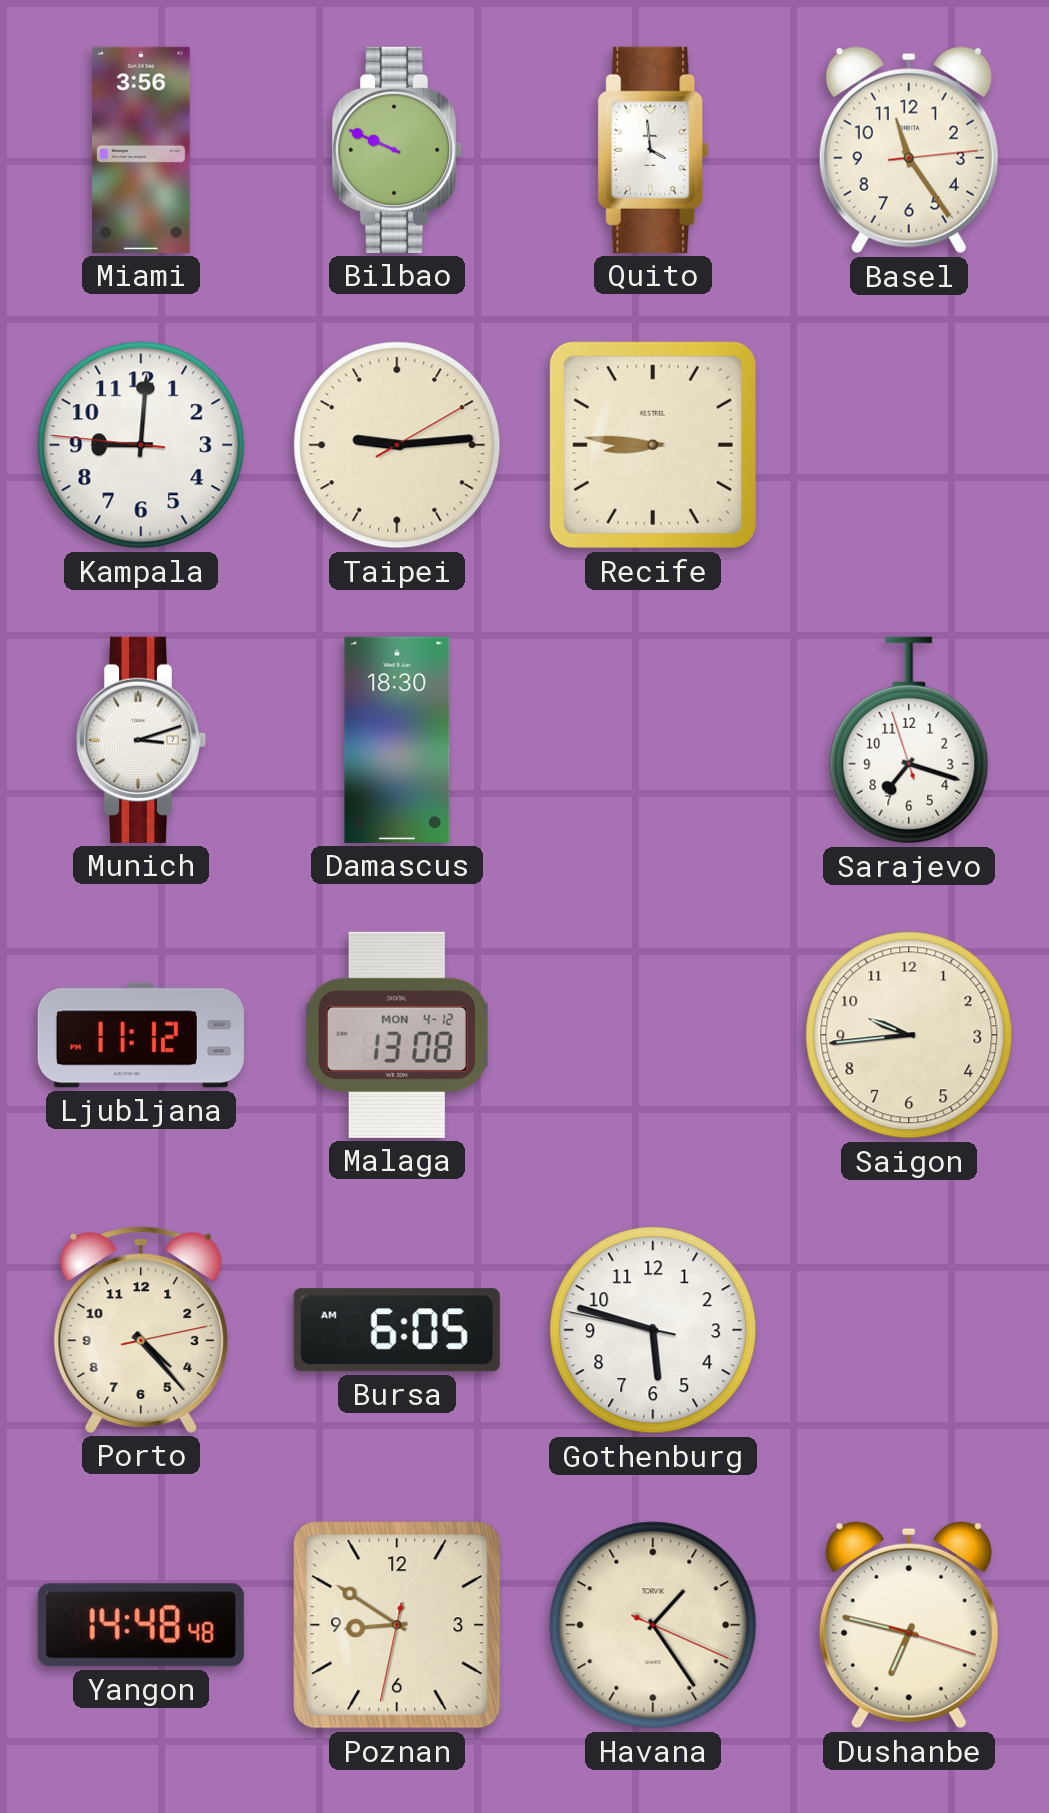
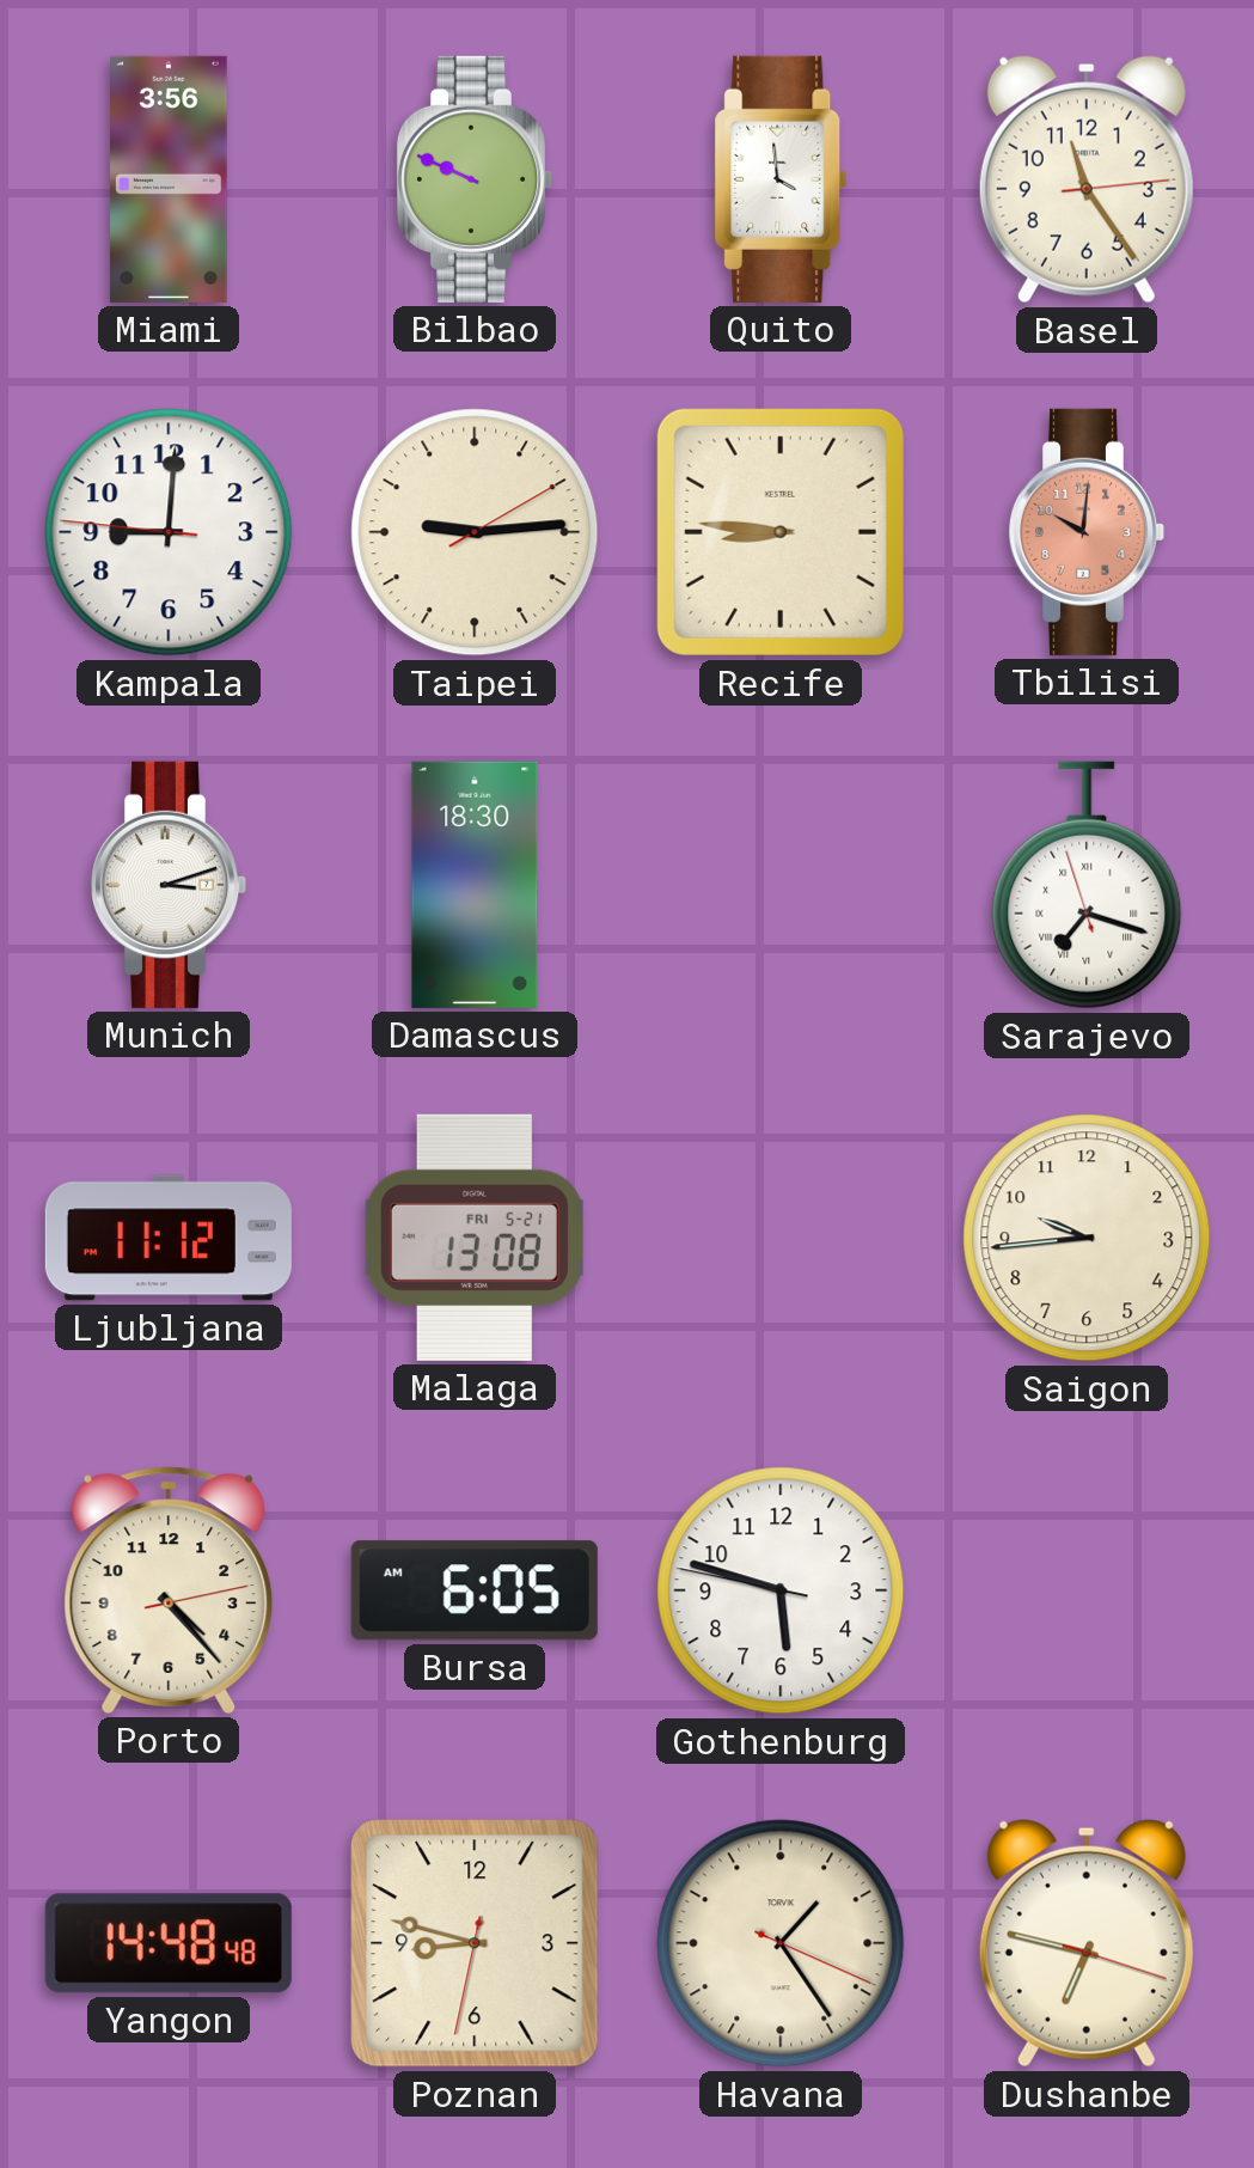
Tbilisi: none -> 10:01
Sarajevo numerals: Arabic -> Roman
Malaga date: MON 4-12 -> FRI 5-21
Poznan: 8:50 -> 8:47
